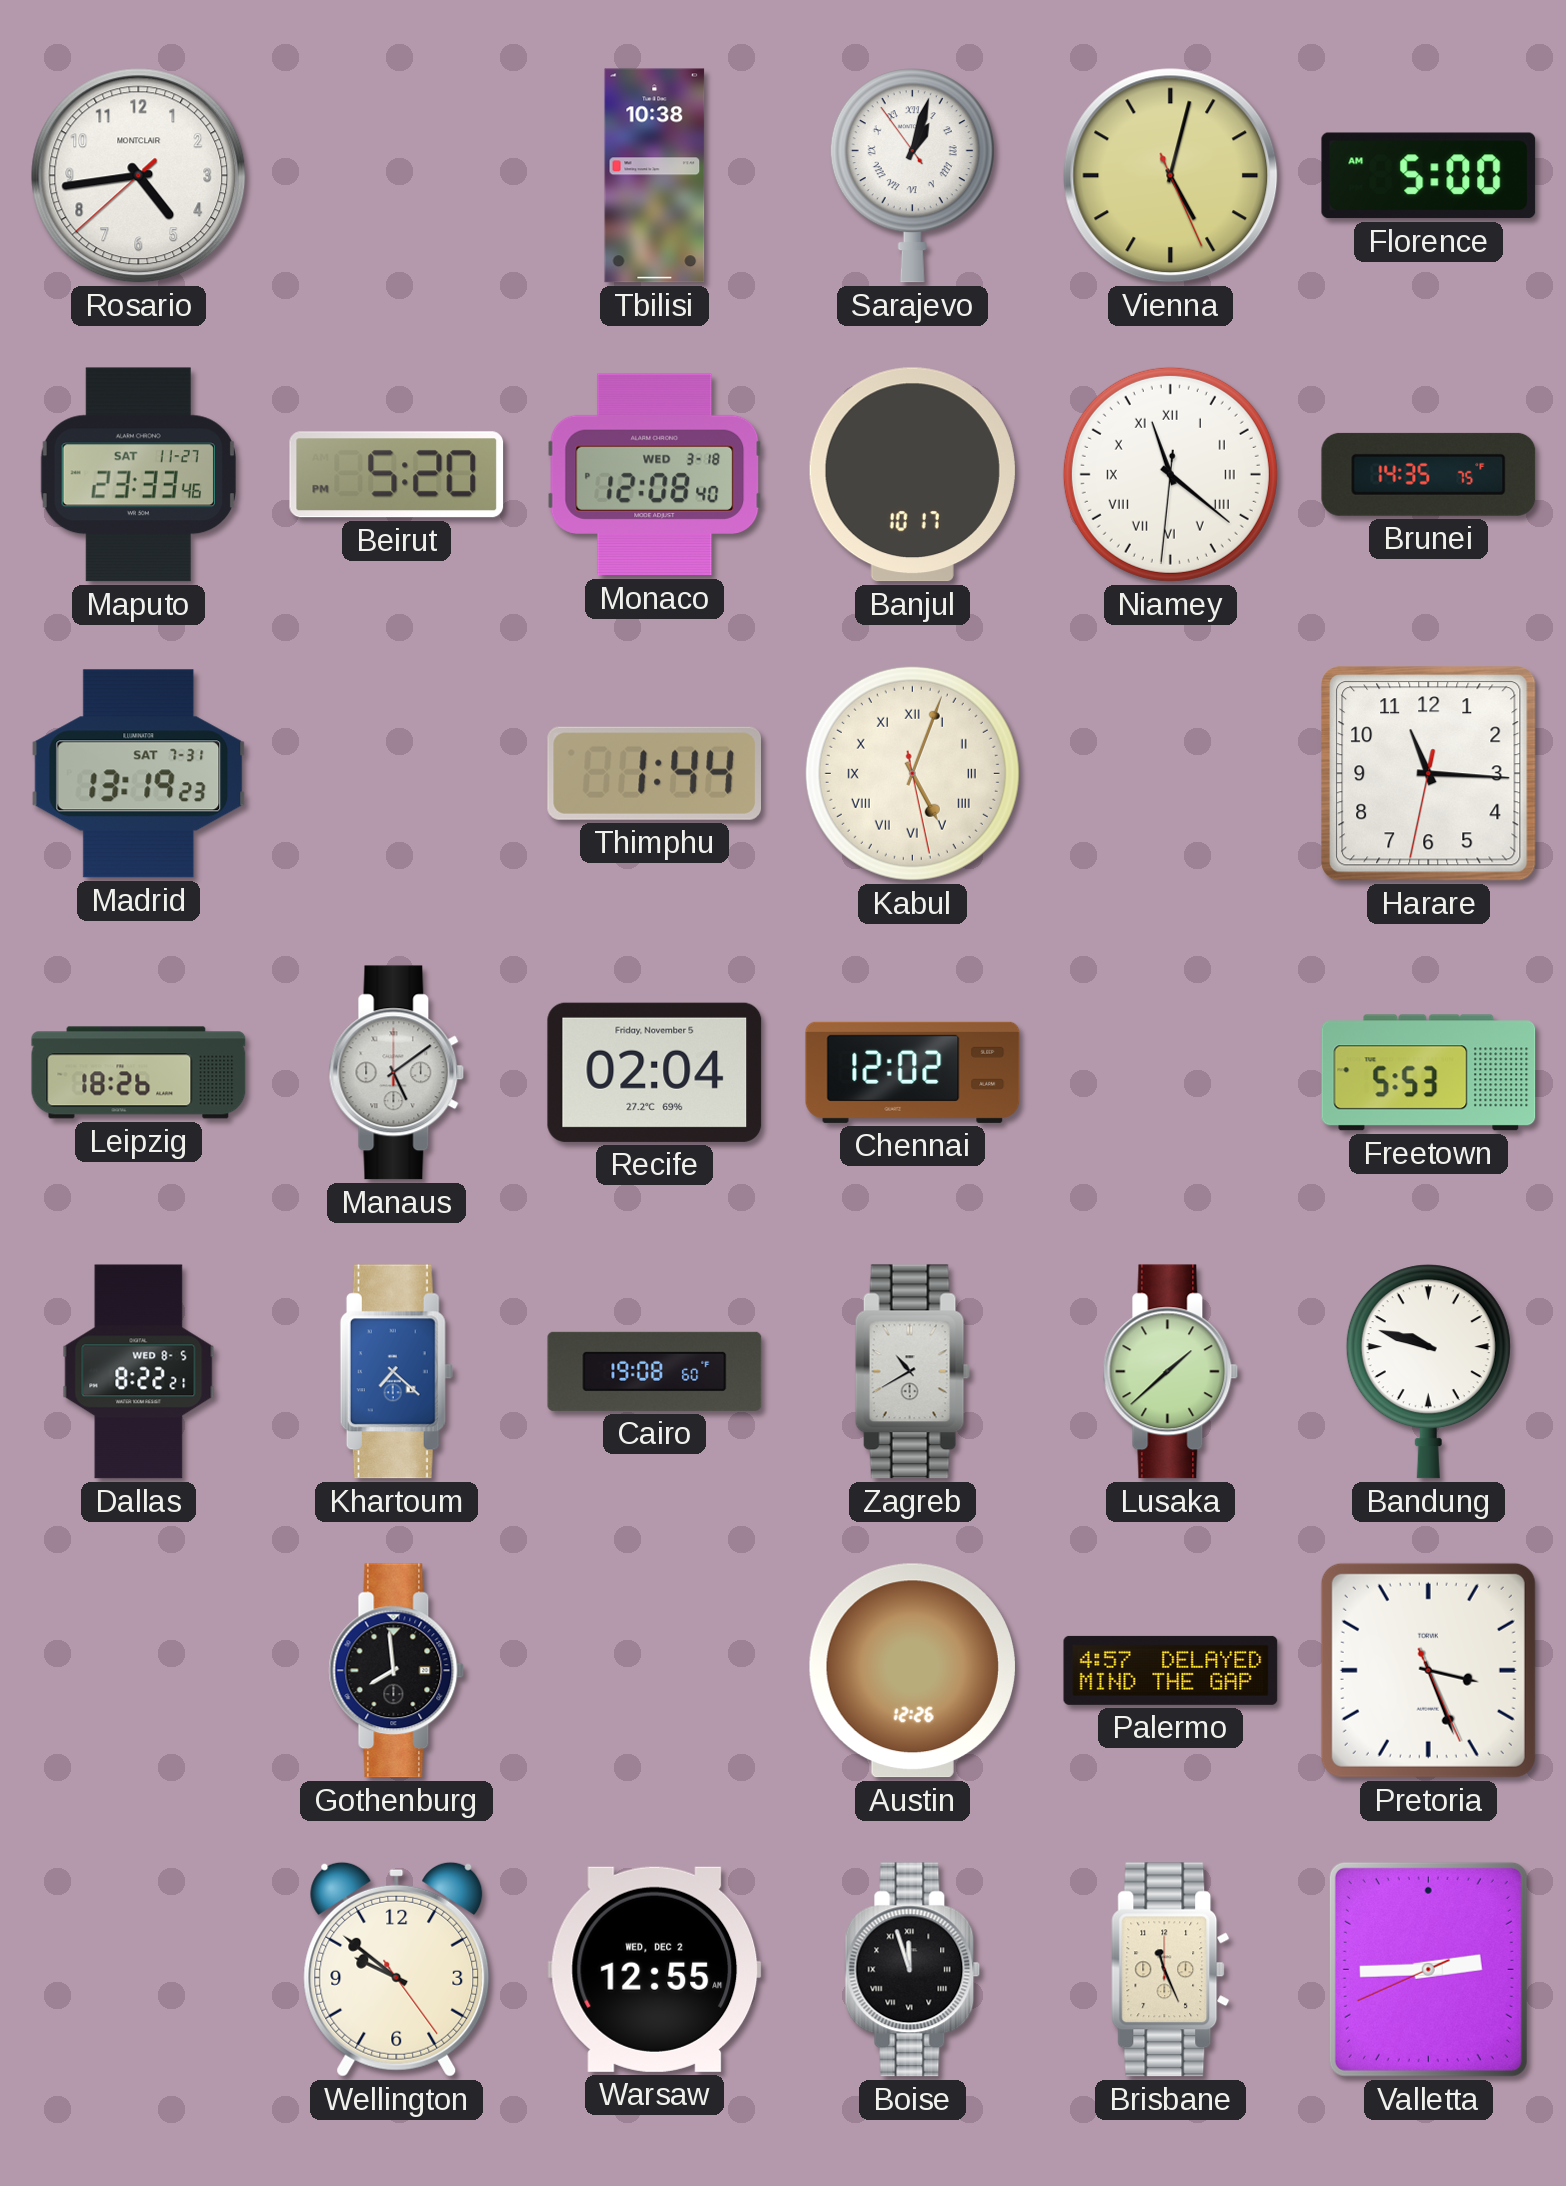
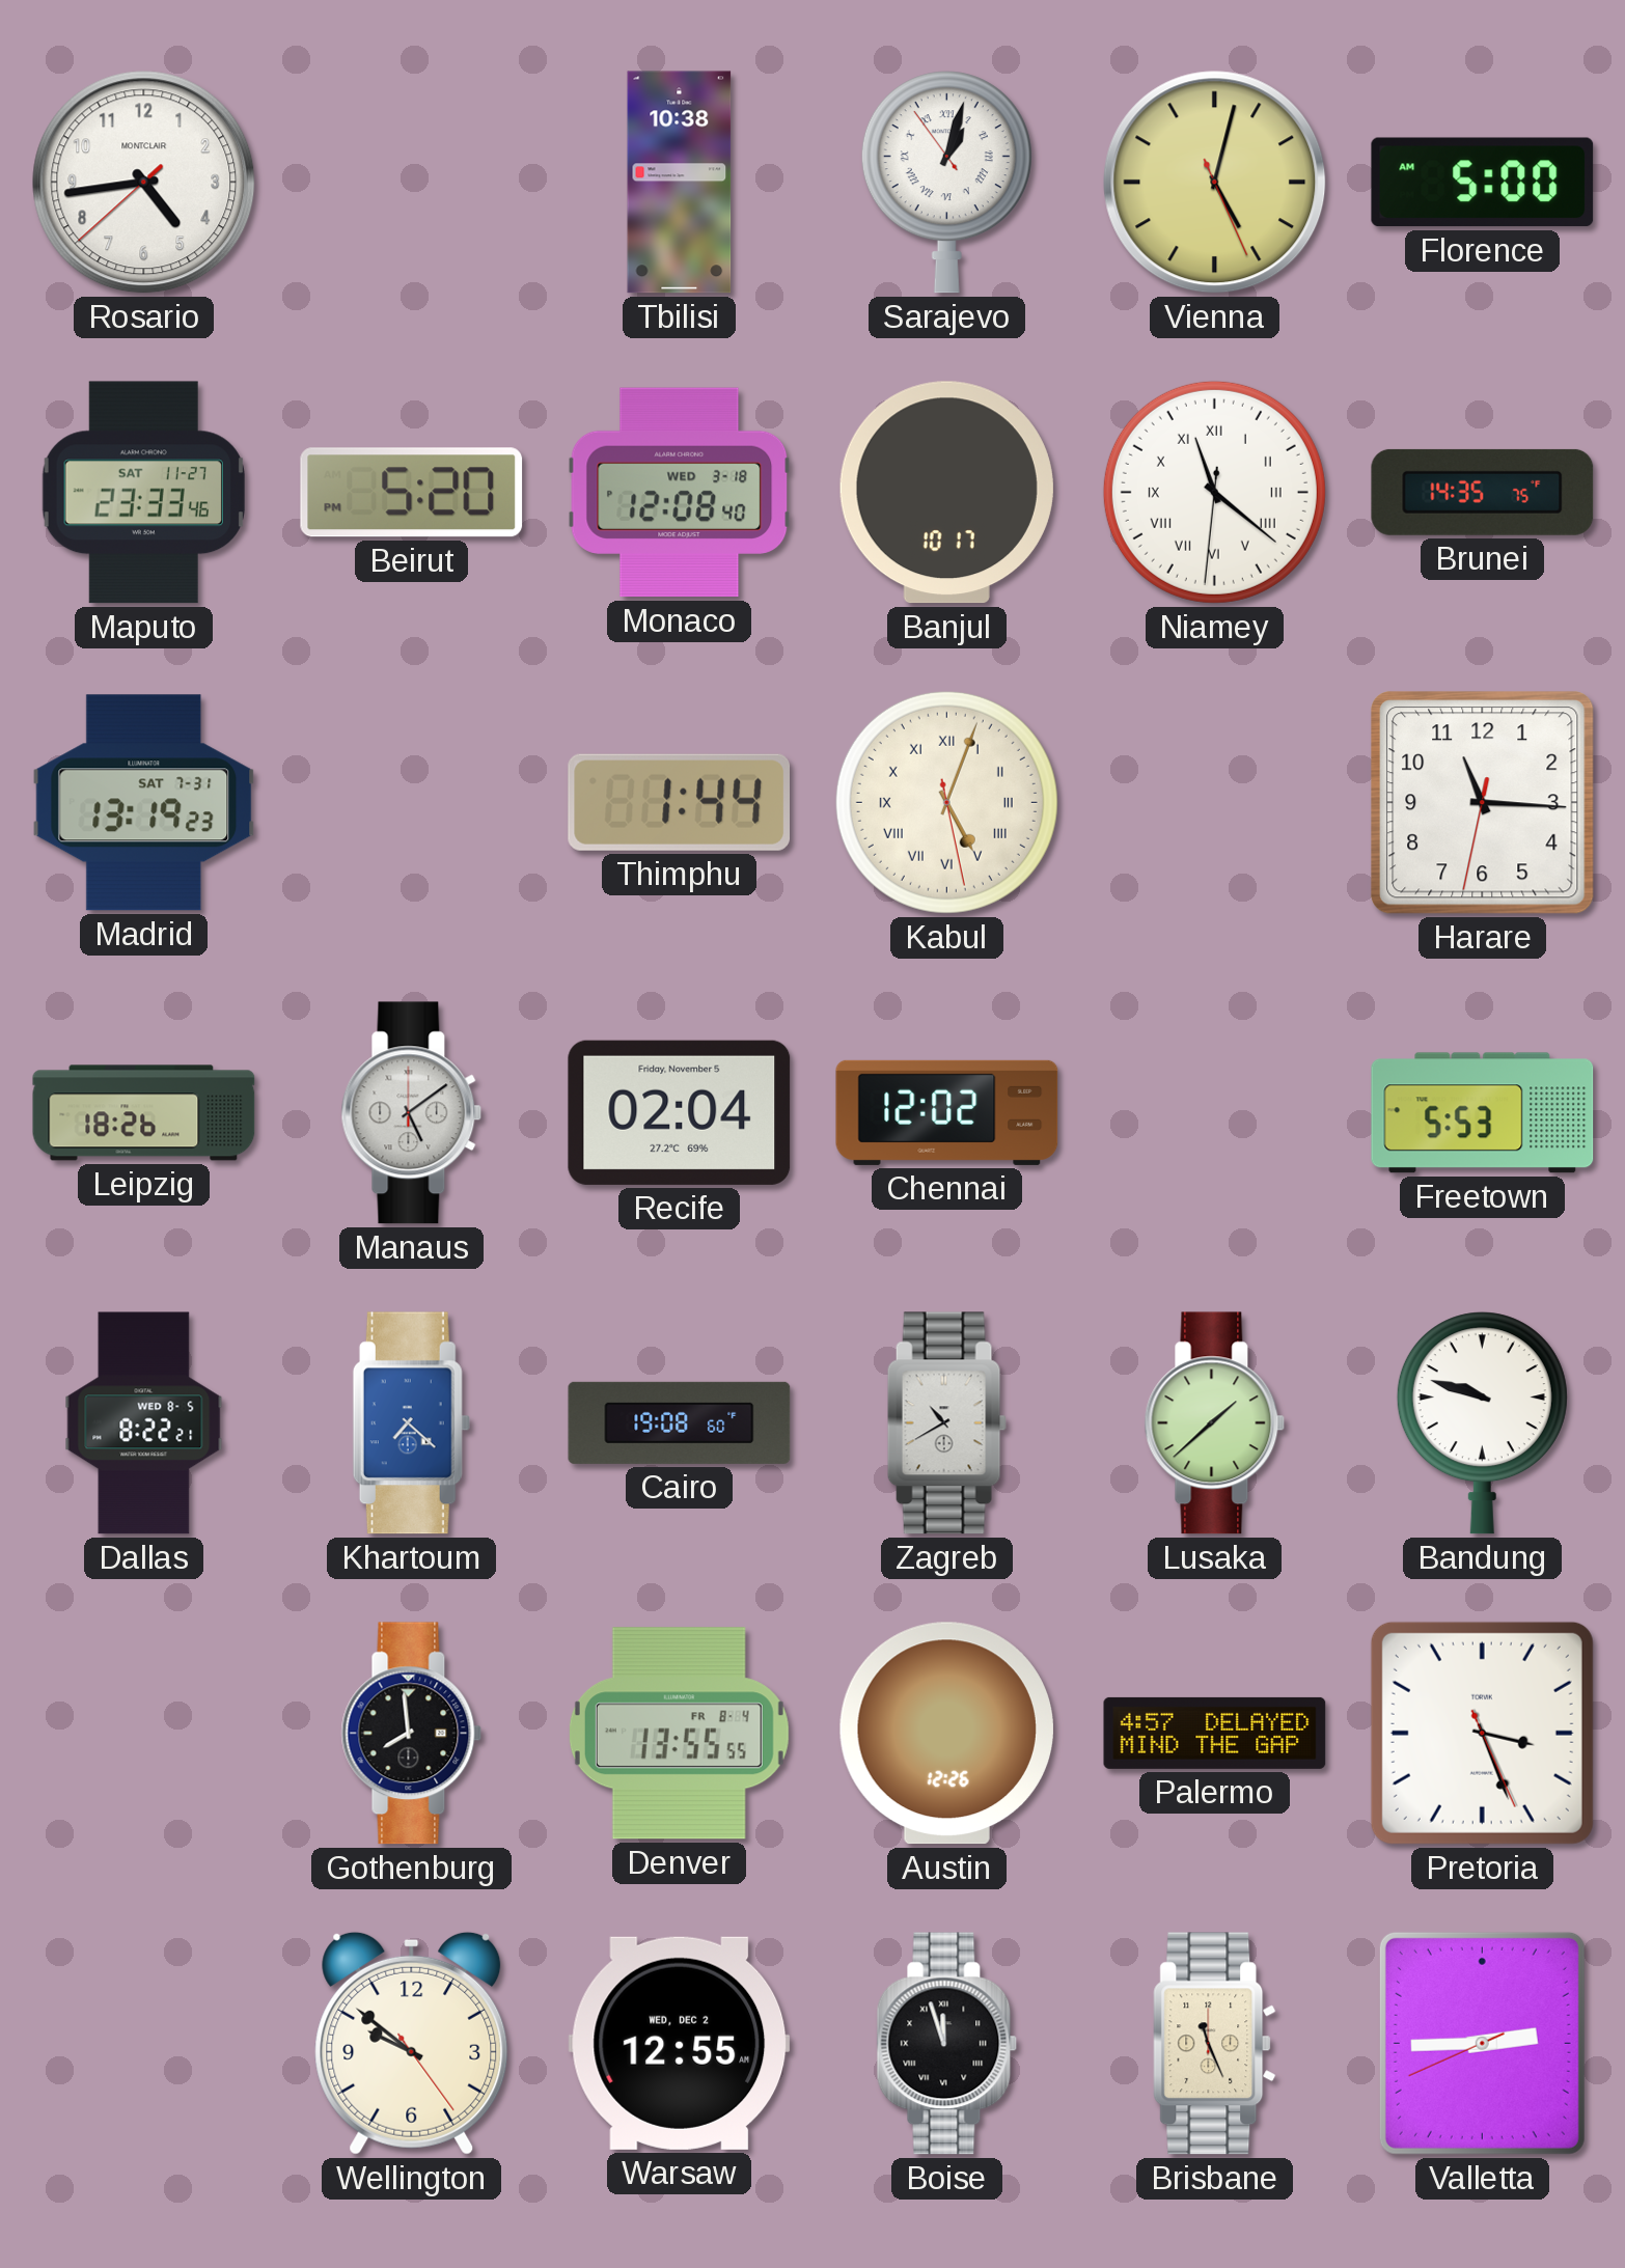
Denver: none -> 13:55
